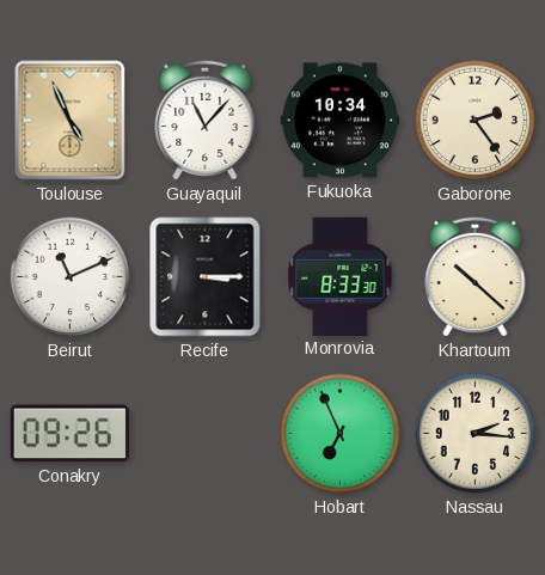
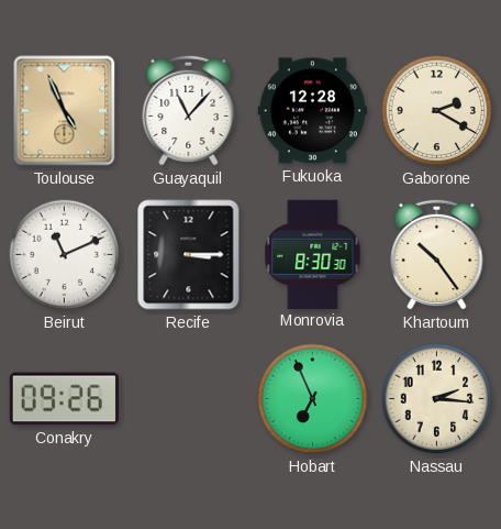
Fukuoka: 10:34 -> 12:28
Gaborone: 2:24 -> 2:20
Monrovia: 8:33 -> 8:30
Khartoum: 10:22 -> 10:24
